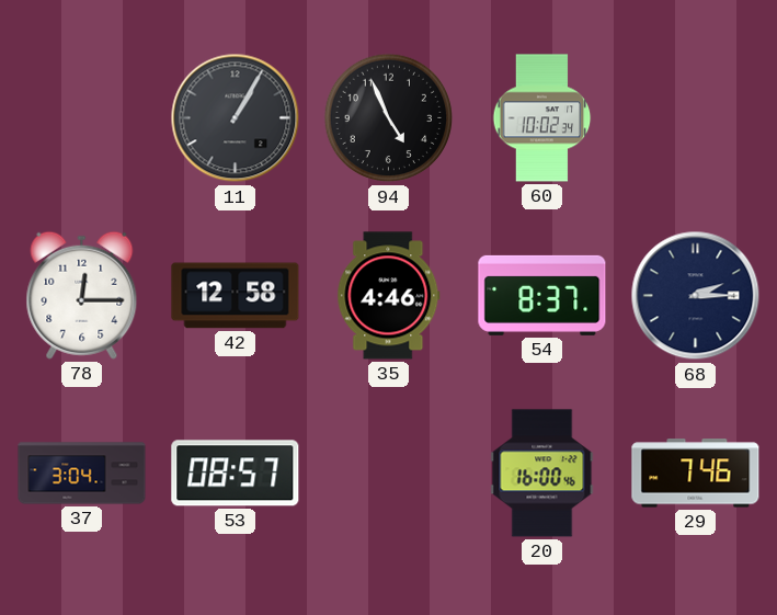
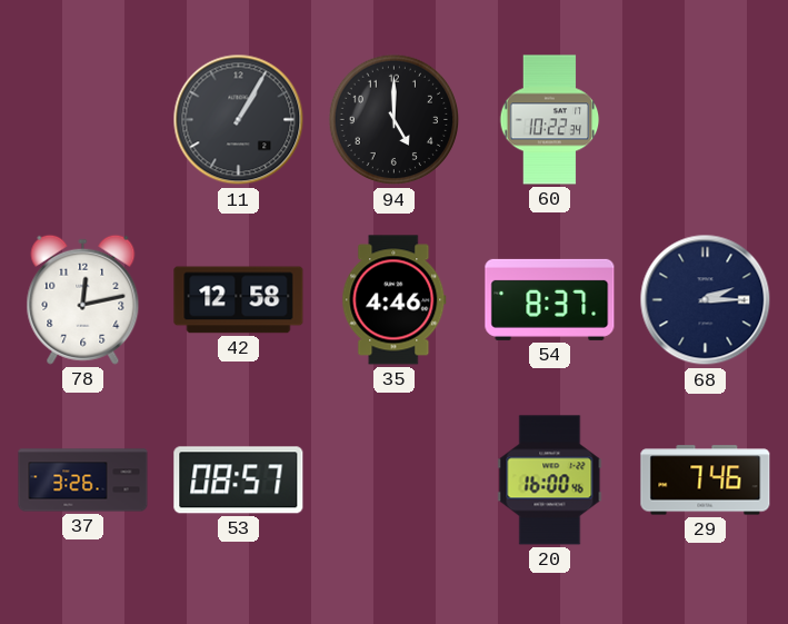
94: 4:56 -> 5:00
60: 10:02 -> 10:22
78: 12:15 -> 12:13
37: 3:04 -> 3:26
